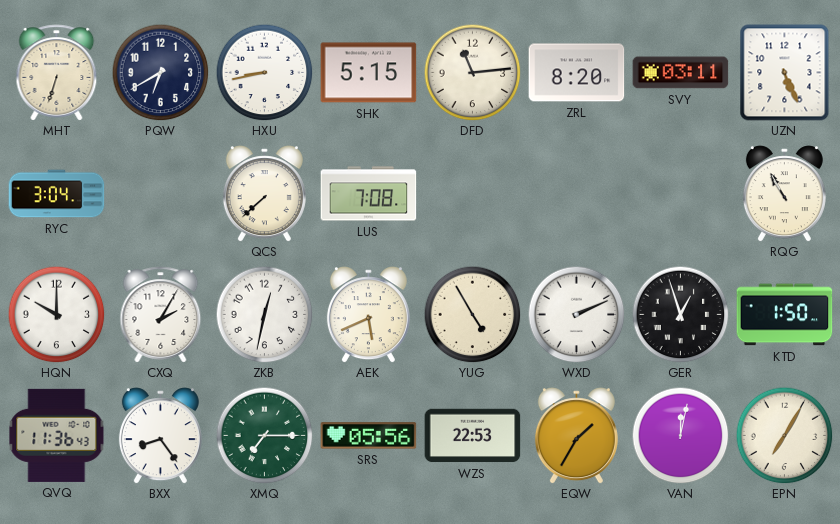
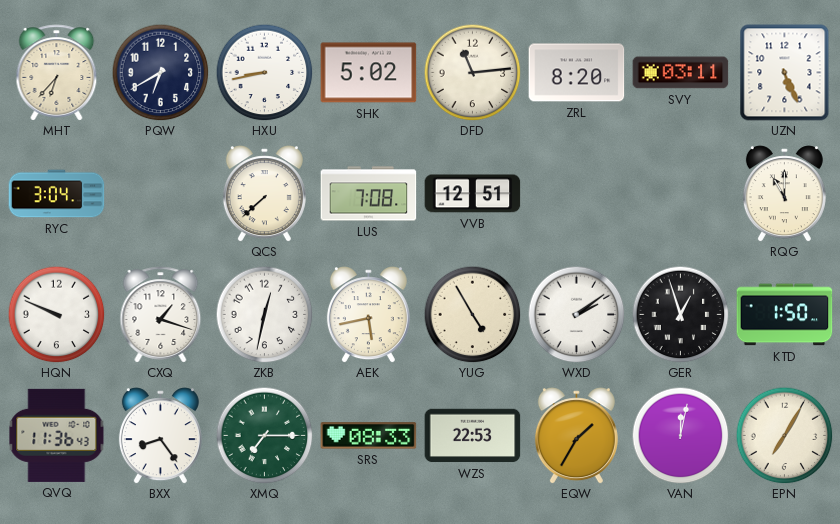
MHT: 6:33 -> 6:37
SHK: 5:15 -> 5:02
VVB: none -> 12:51
RQG: 10:55 -> 11:00
HQN: 10:00 -> 9:49
CXQ: 2:05 -> 1:18
AEK: 5:41 -> 5:43
WXD: 2:11 -> 2:09
SRS: 05:56 -> 08:33
